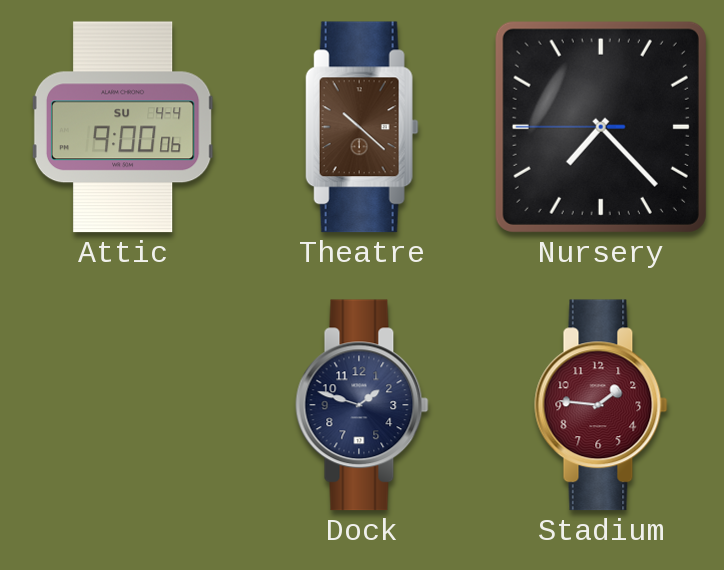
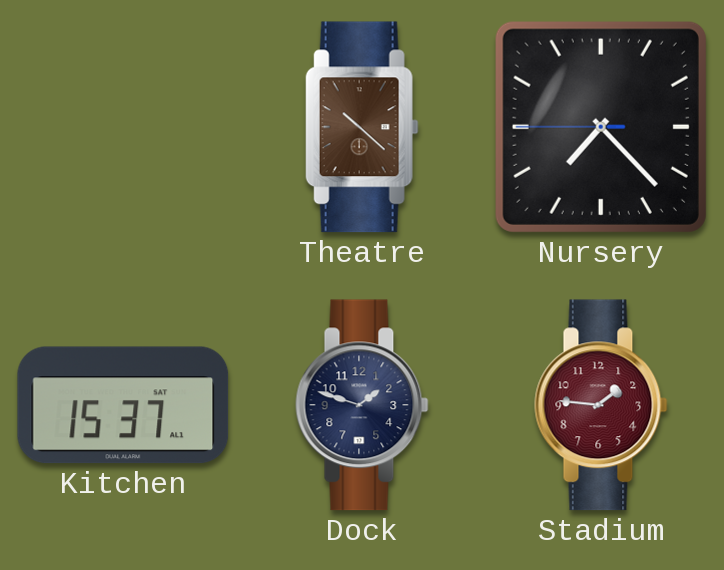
Attic: 9:00 -> none
Kitchen: none -> 15:37
